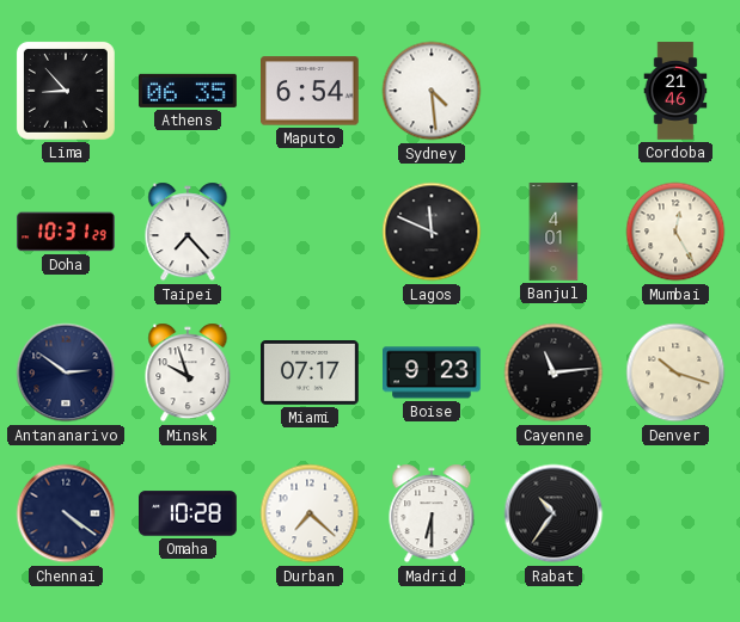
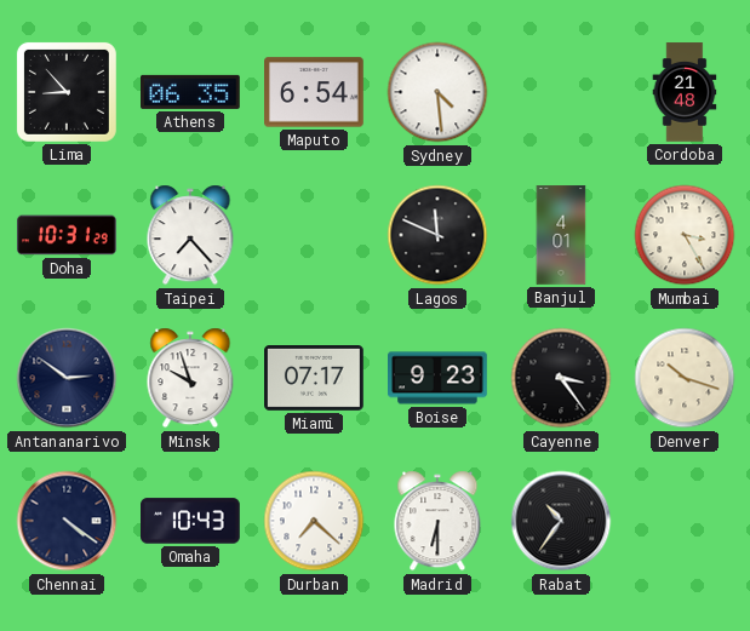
Cordoba: 21:46 -> 21:48
Mumbai: 12:25 -> 3:25
Cayenne: 11:14 -> 3:24
Omaha: 10:28 -> 10:43
